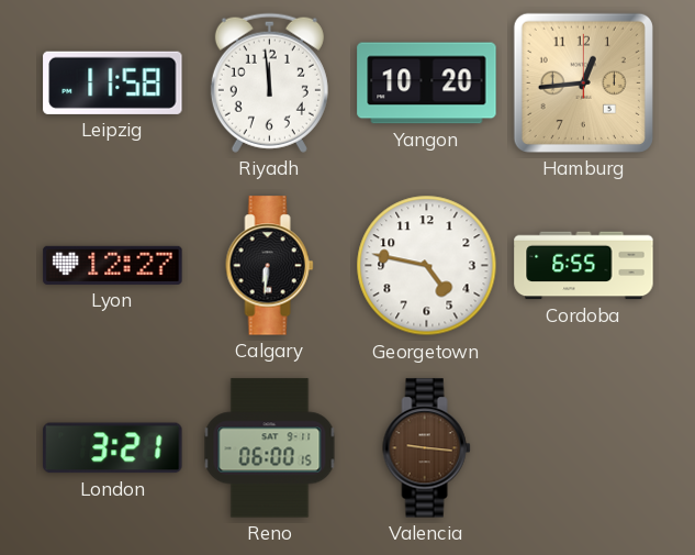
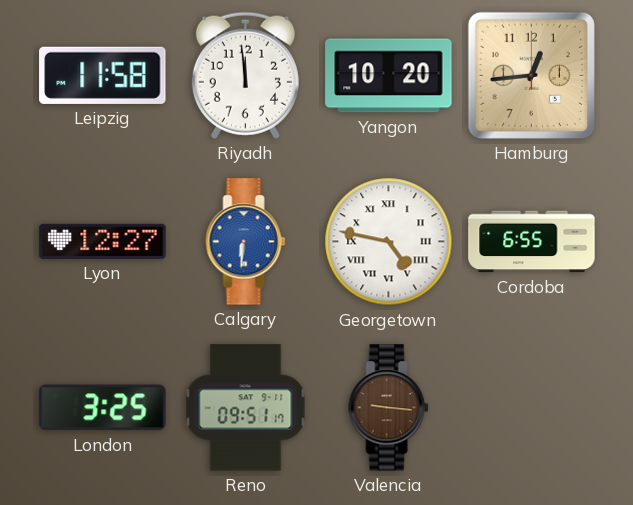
Calgary dial: black -> blue
Georgetown numerals: Arabic -> Roman
London: 3:21 -> 3:25
Reno: 06:00 -> 09:51
